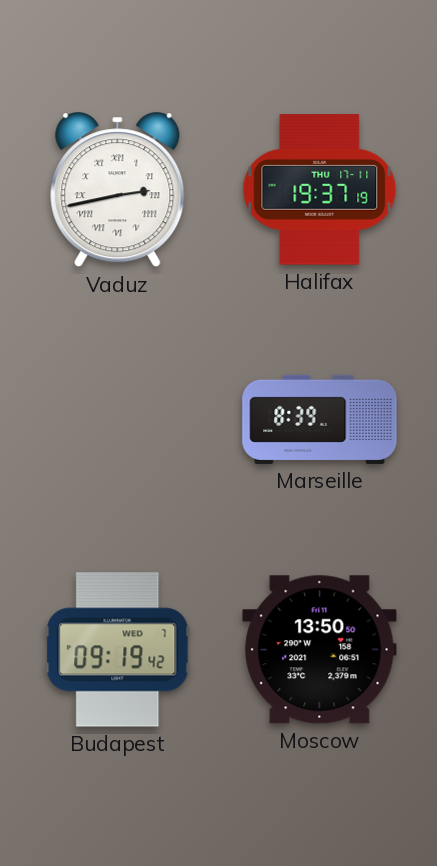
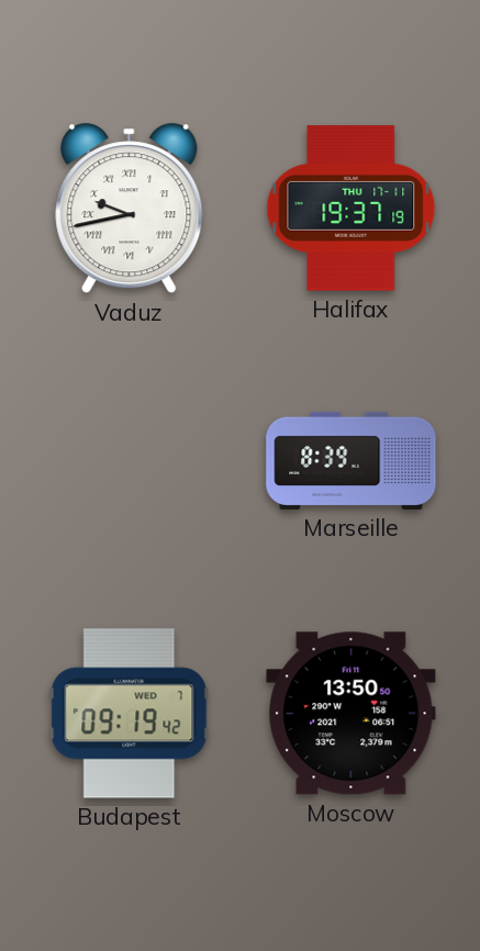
Vaduz: 2:43 -> 9:43
